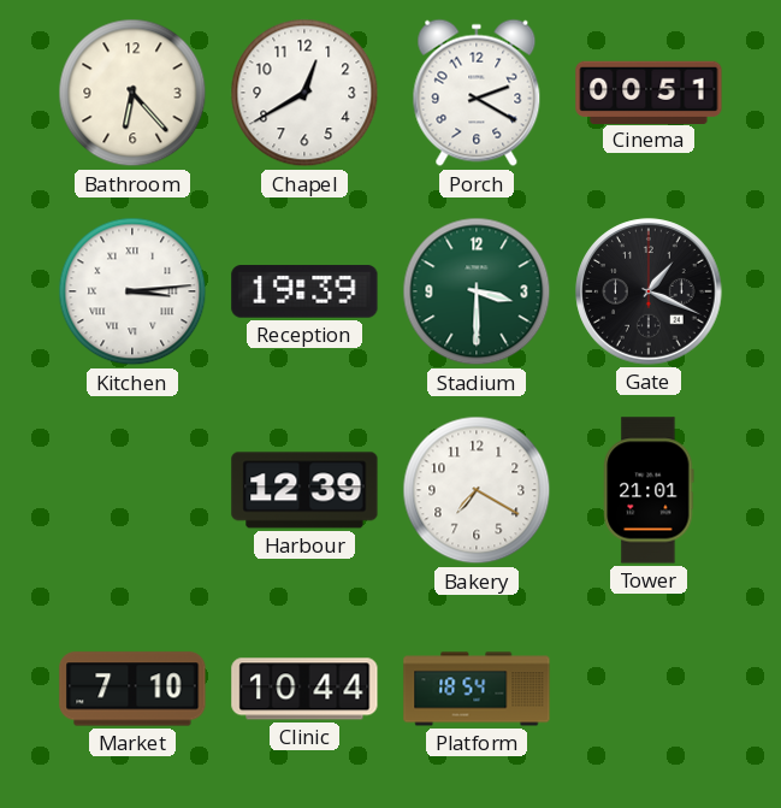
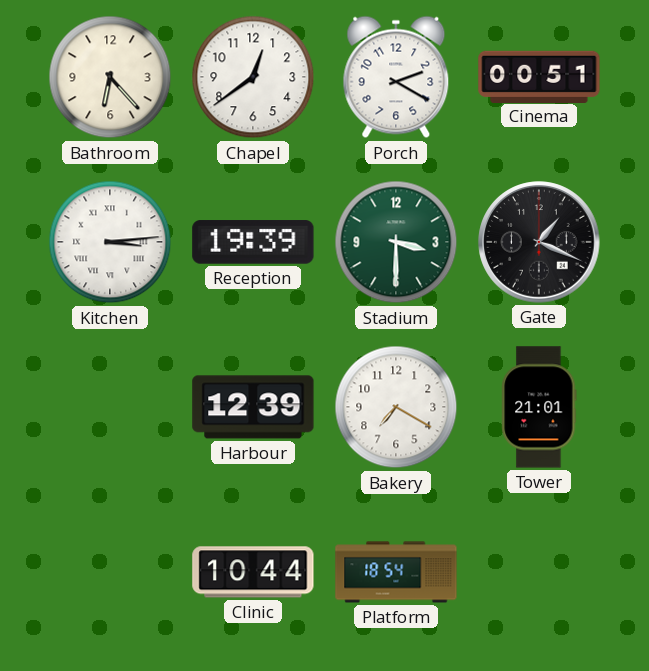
Chapel: 12:40 -> 12:39
Market: 7:10 -> none
